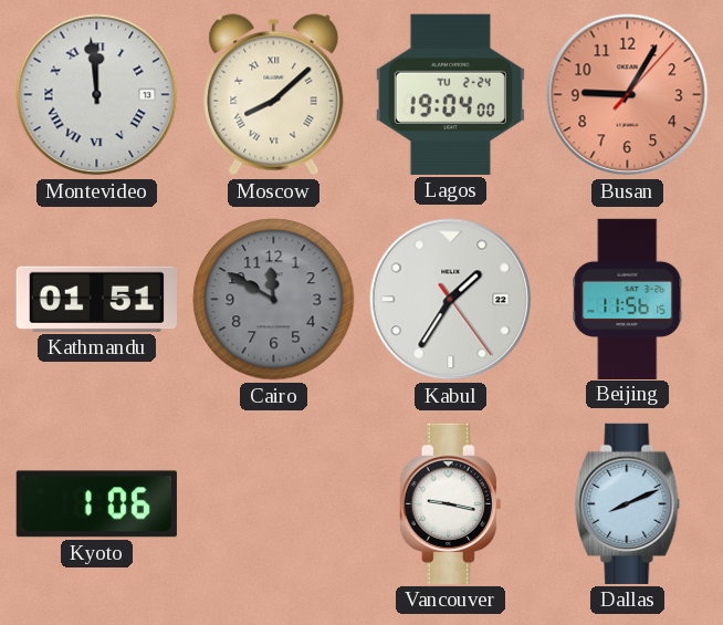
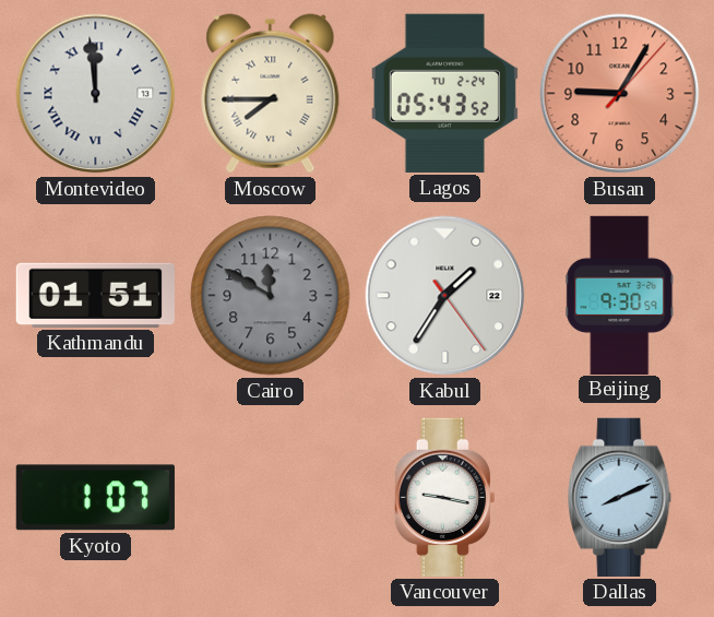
Moscow: 8:08 -> 7:45
Lagos: 19:04 -> 05:43
Beijing: 11:56 -> 9:30
Kyoto: 1:06 -> 1:07
